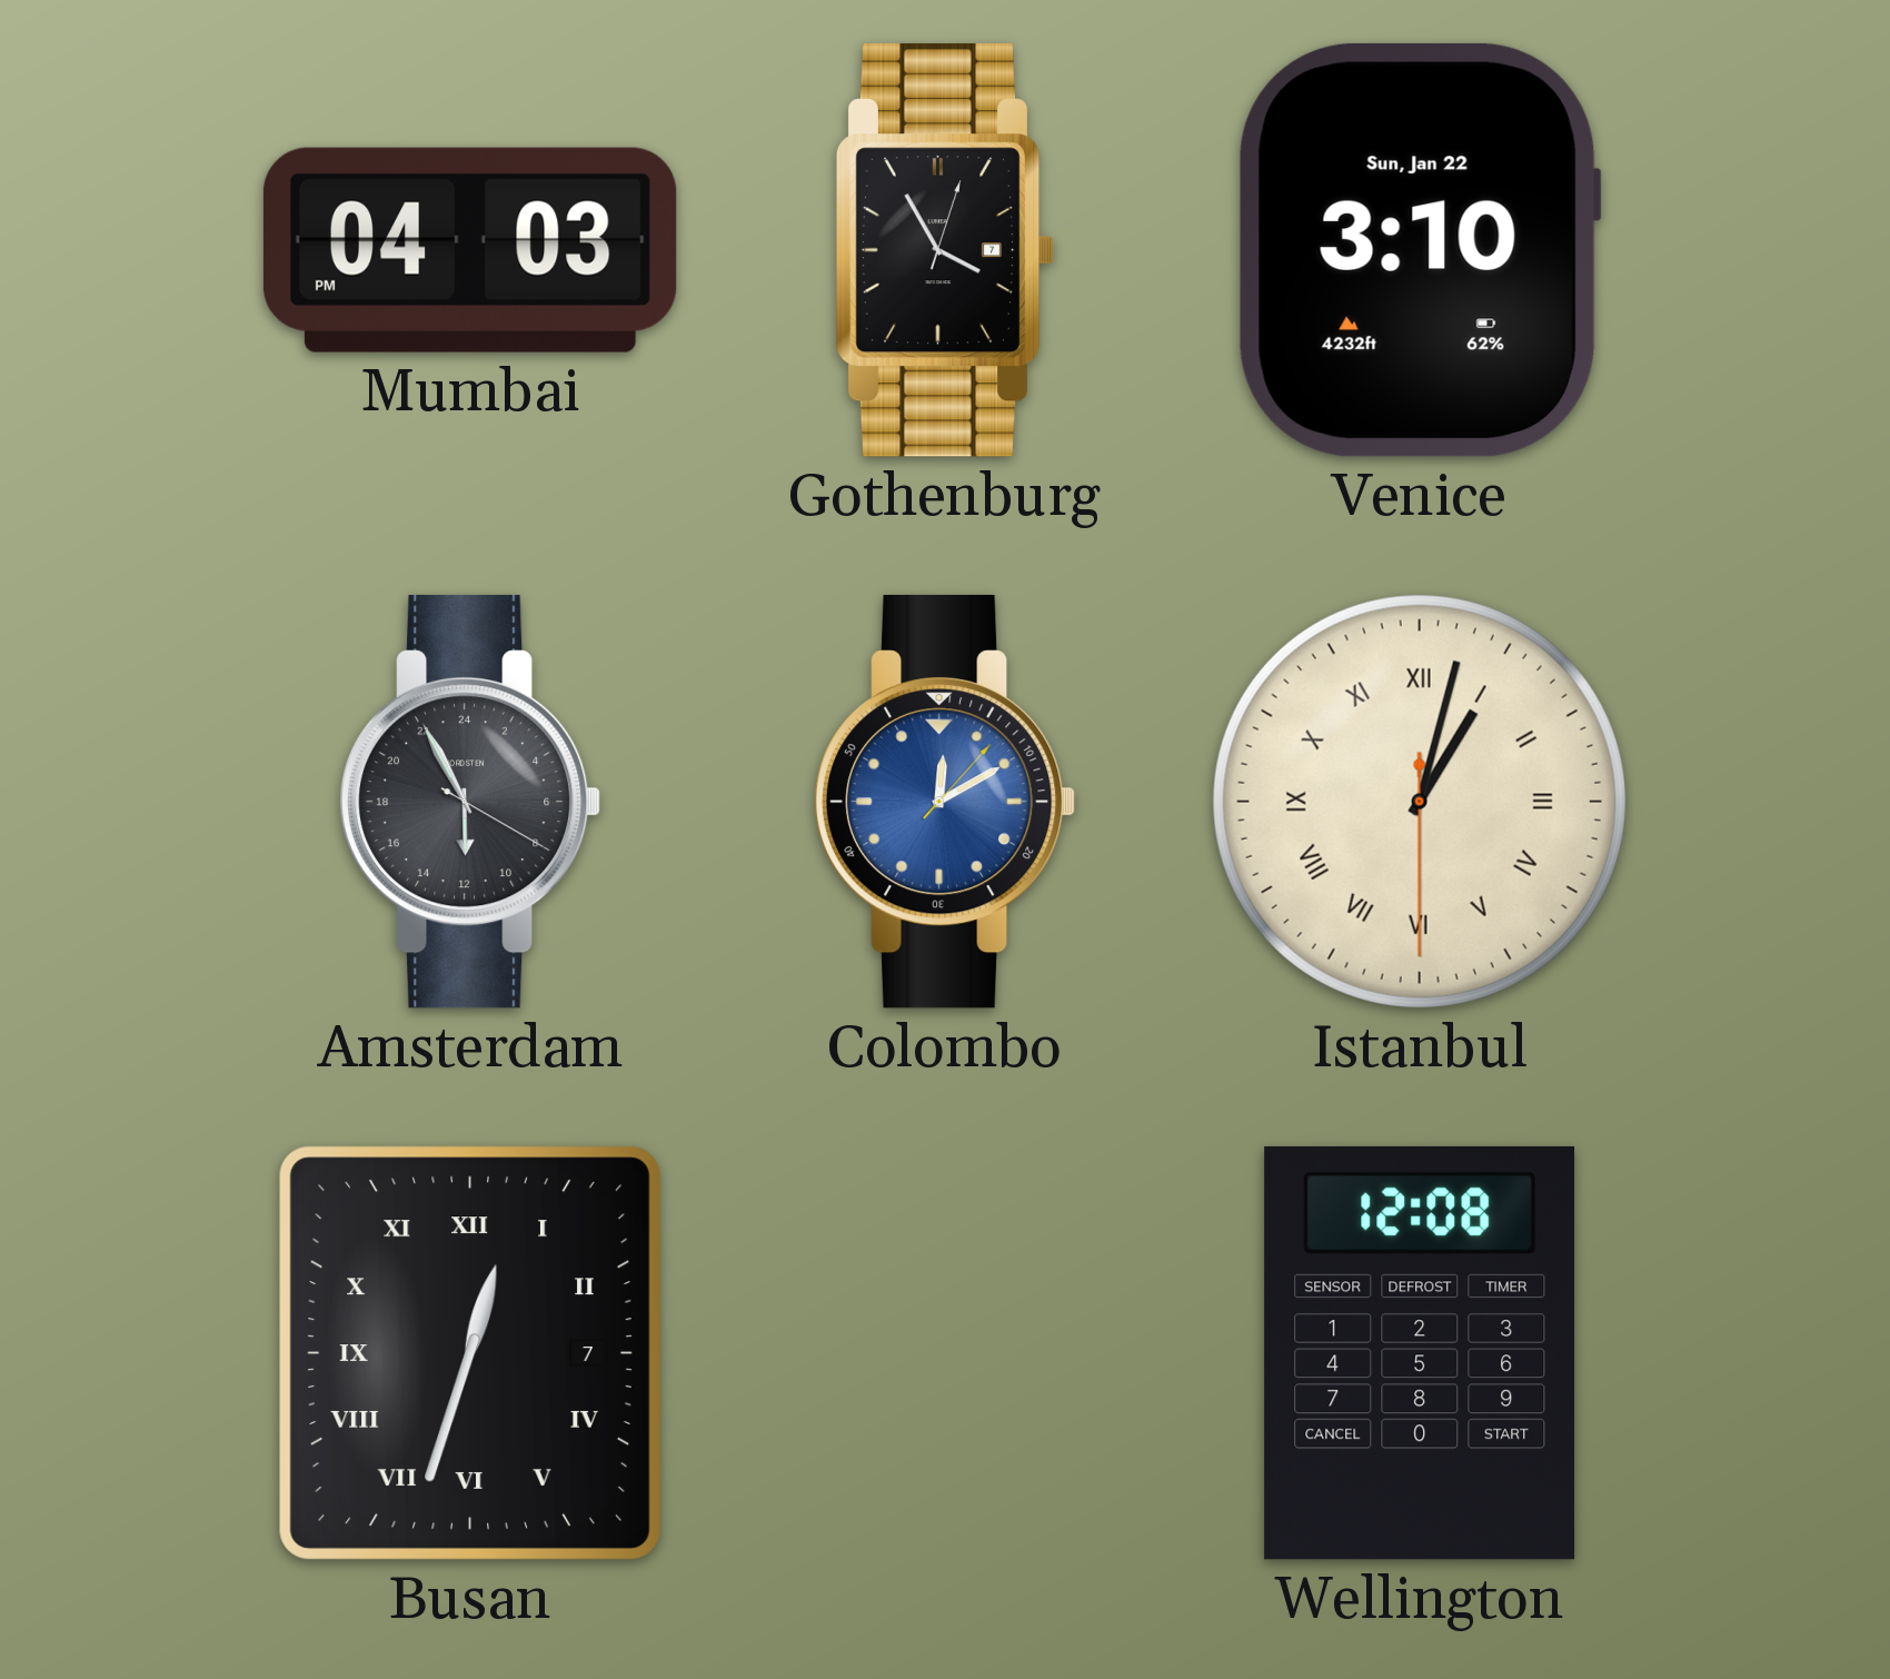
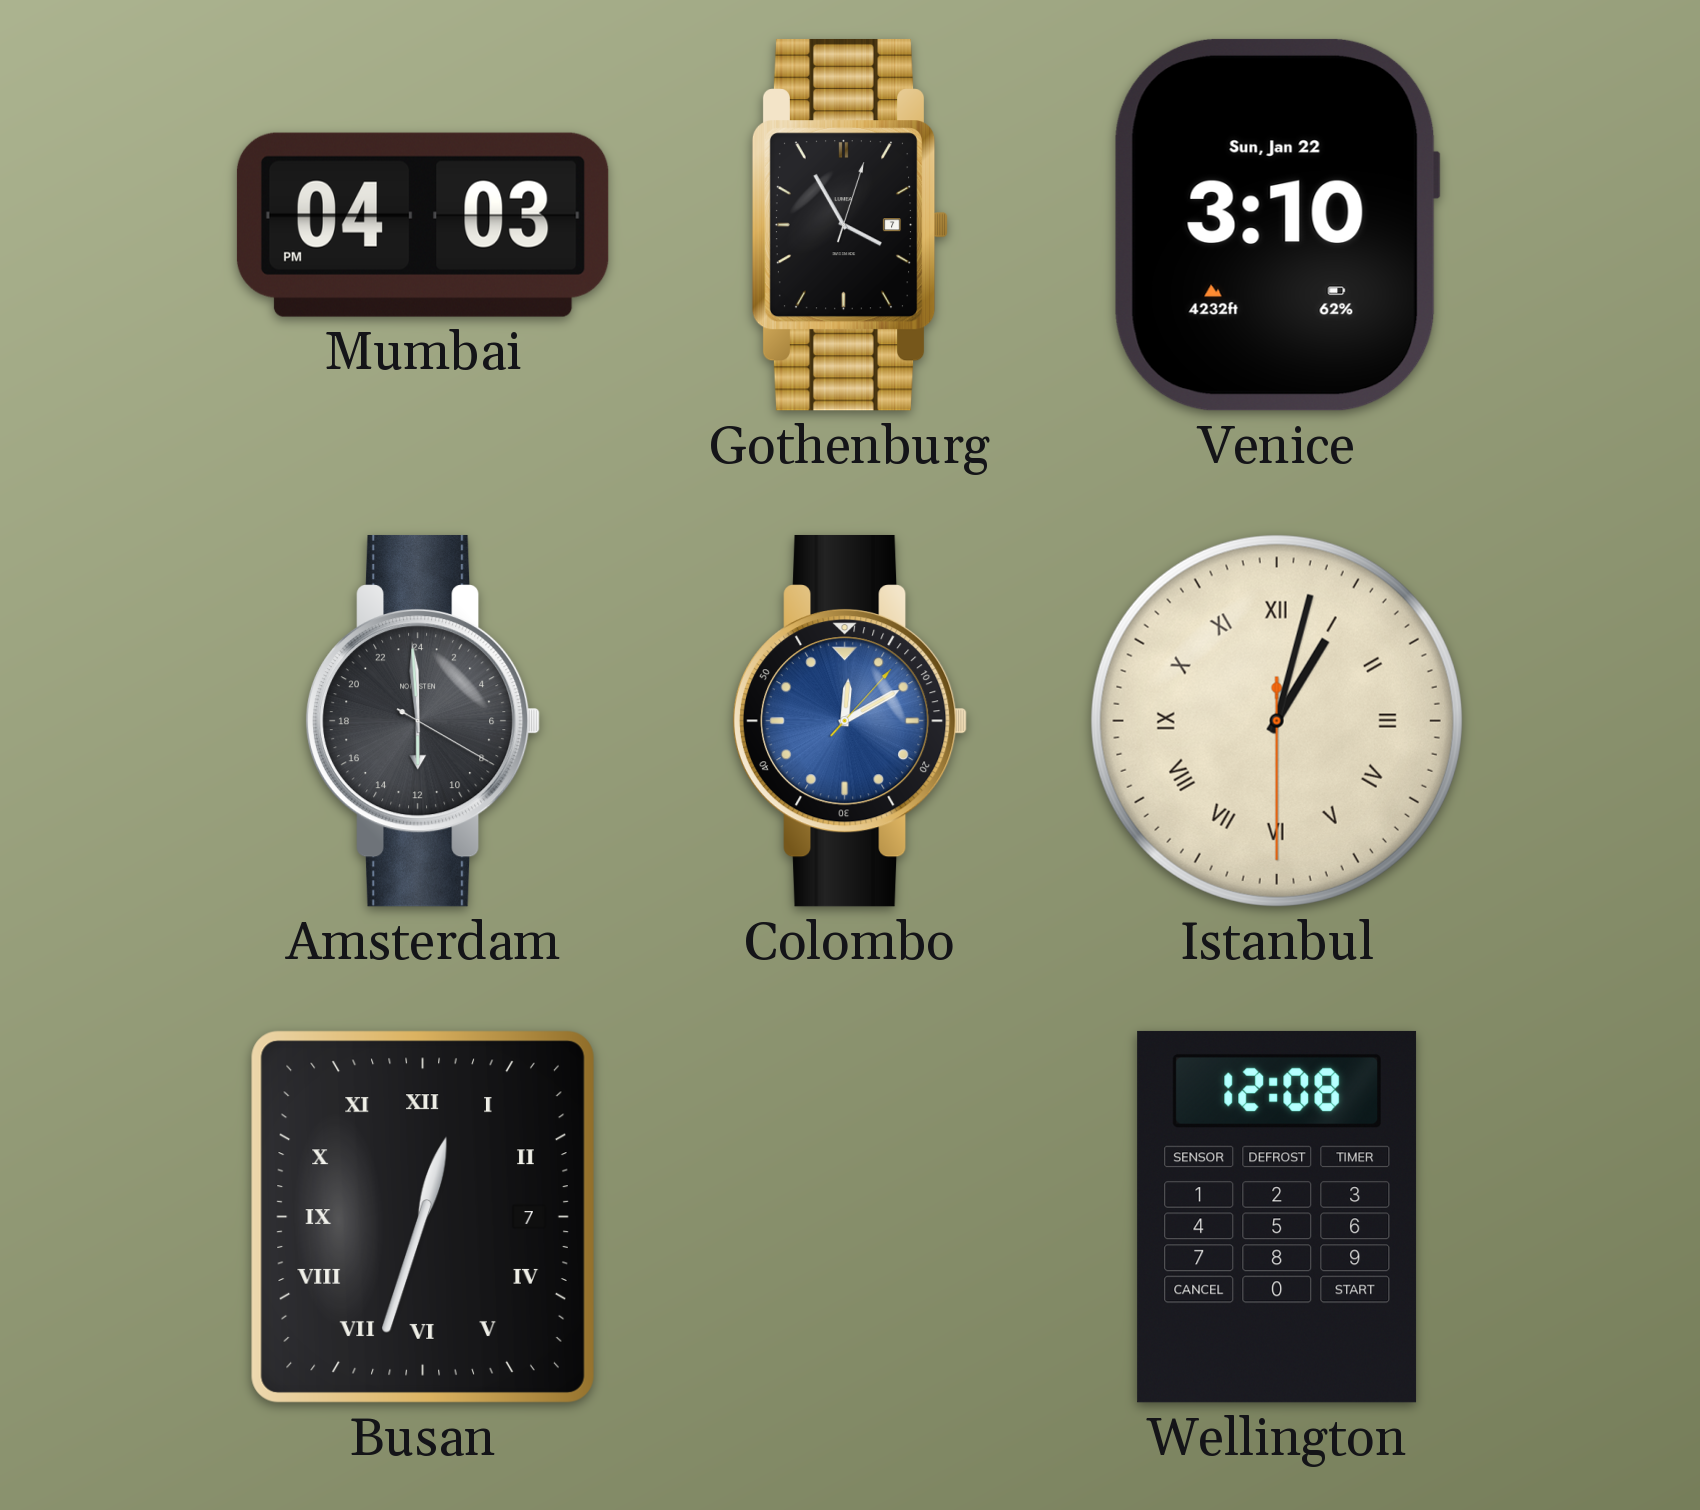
Amsterdam: 11:55 -> 11:59
